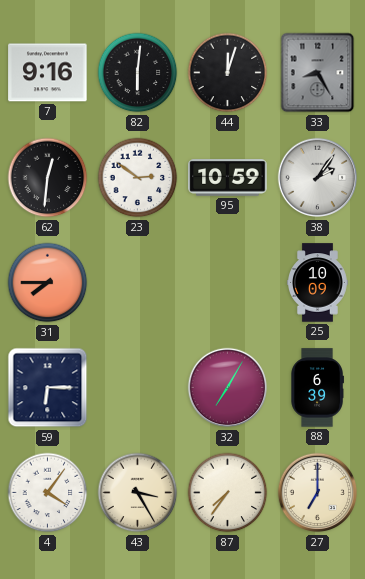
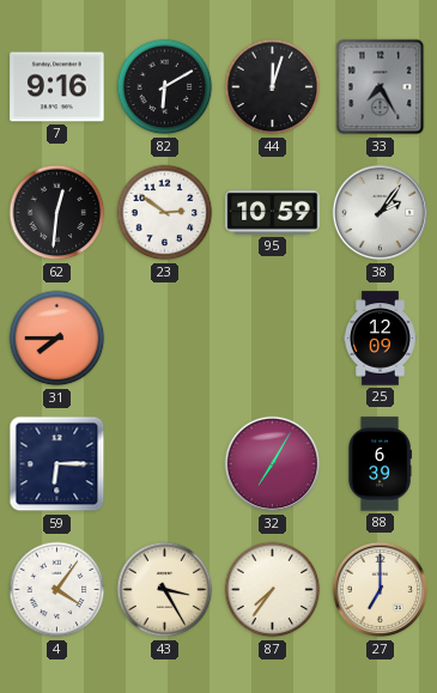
82: 6:01 -> 6:10
33: 8:25 -> 7:25
25: 10:09 -> 12:09
